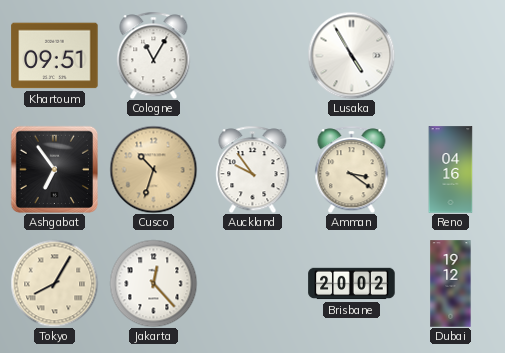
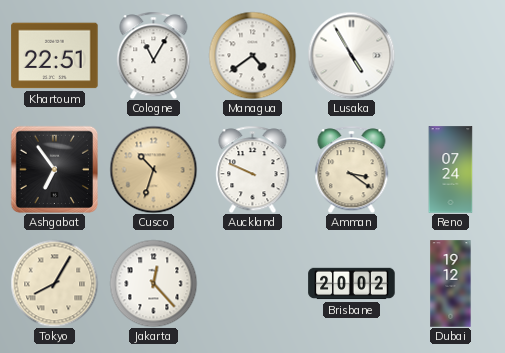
Khartoum: 09:51 -> 22:51
Managua: none -> 4:39
Auckland: 9:54 -> 9:49
Reno: 04:16 -> 07:24
